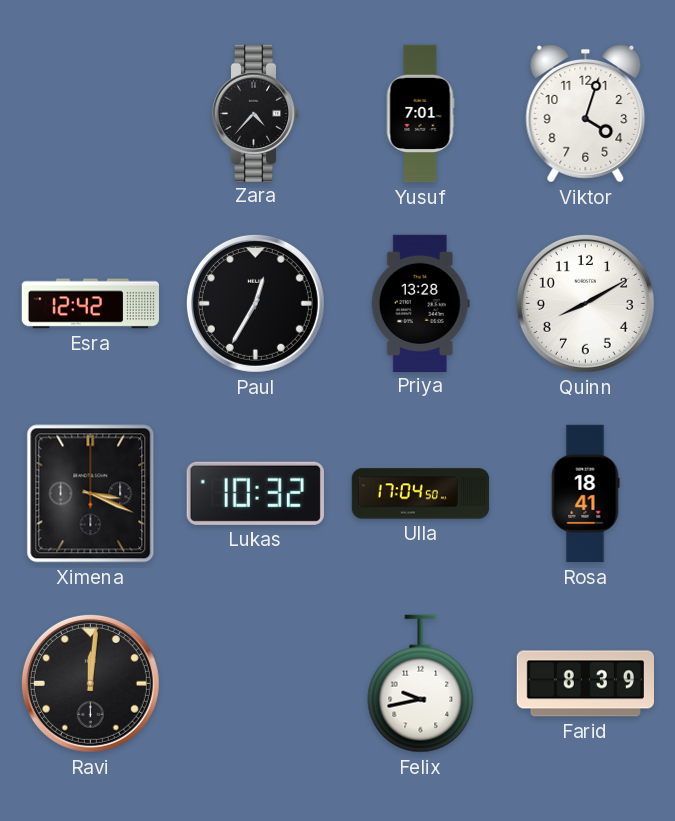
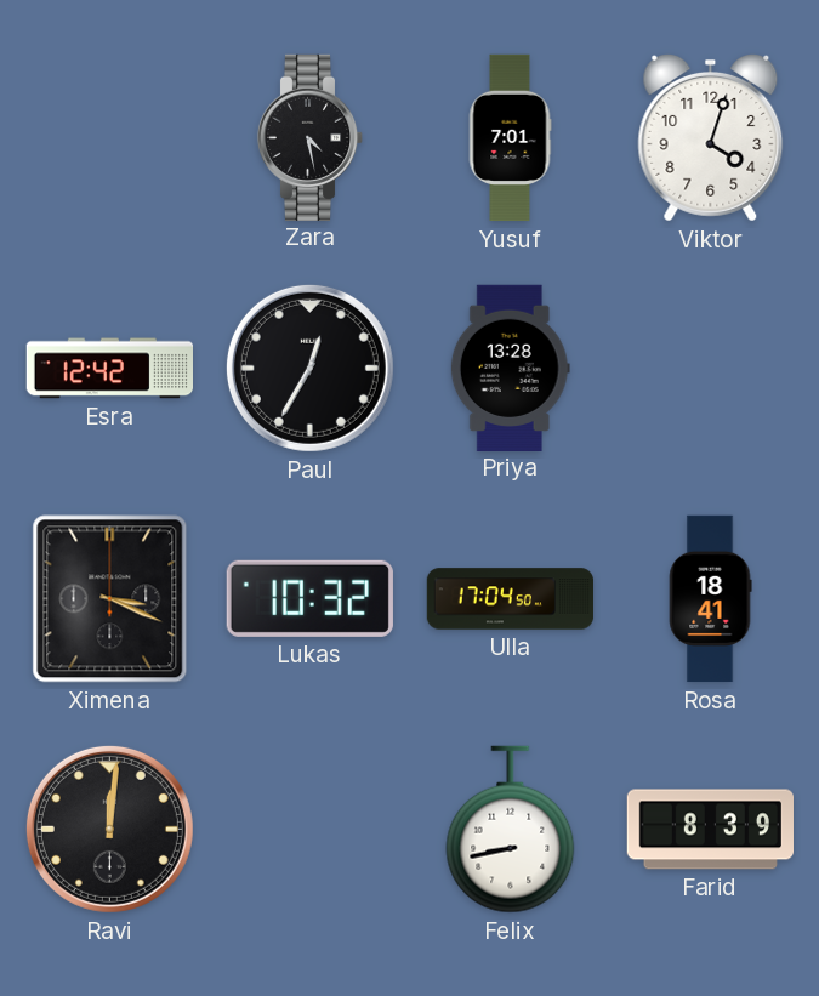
Zara: 4:37 -> 4:28
Quinn: 8:10 -> none
Felix: 9:43 -> 8:43
